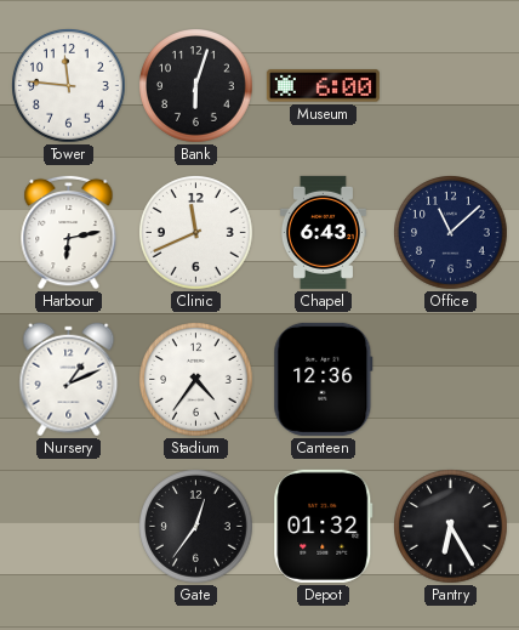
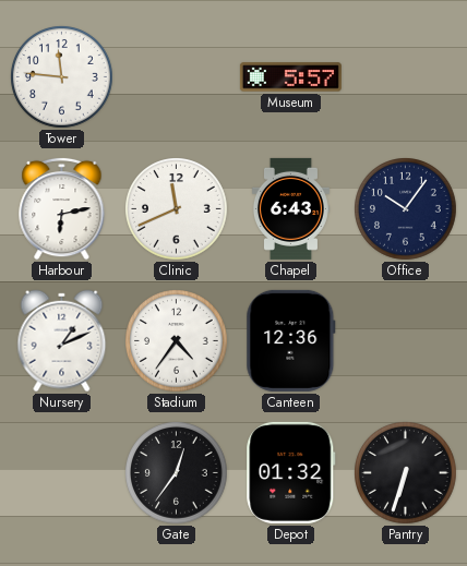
Bank: 6:03 -> none
Museum: 6:00 -> 5:57
Office: 11:08 -> 10:06
Pantry: 6:25 -> 6:33
